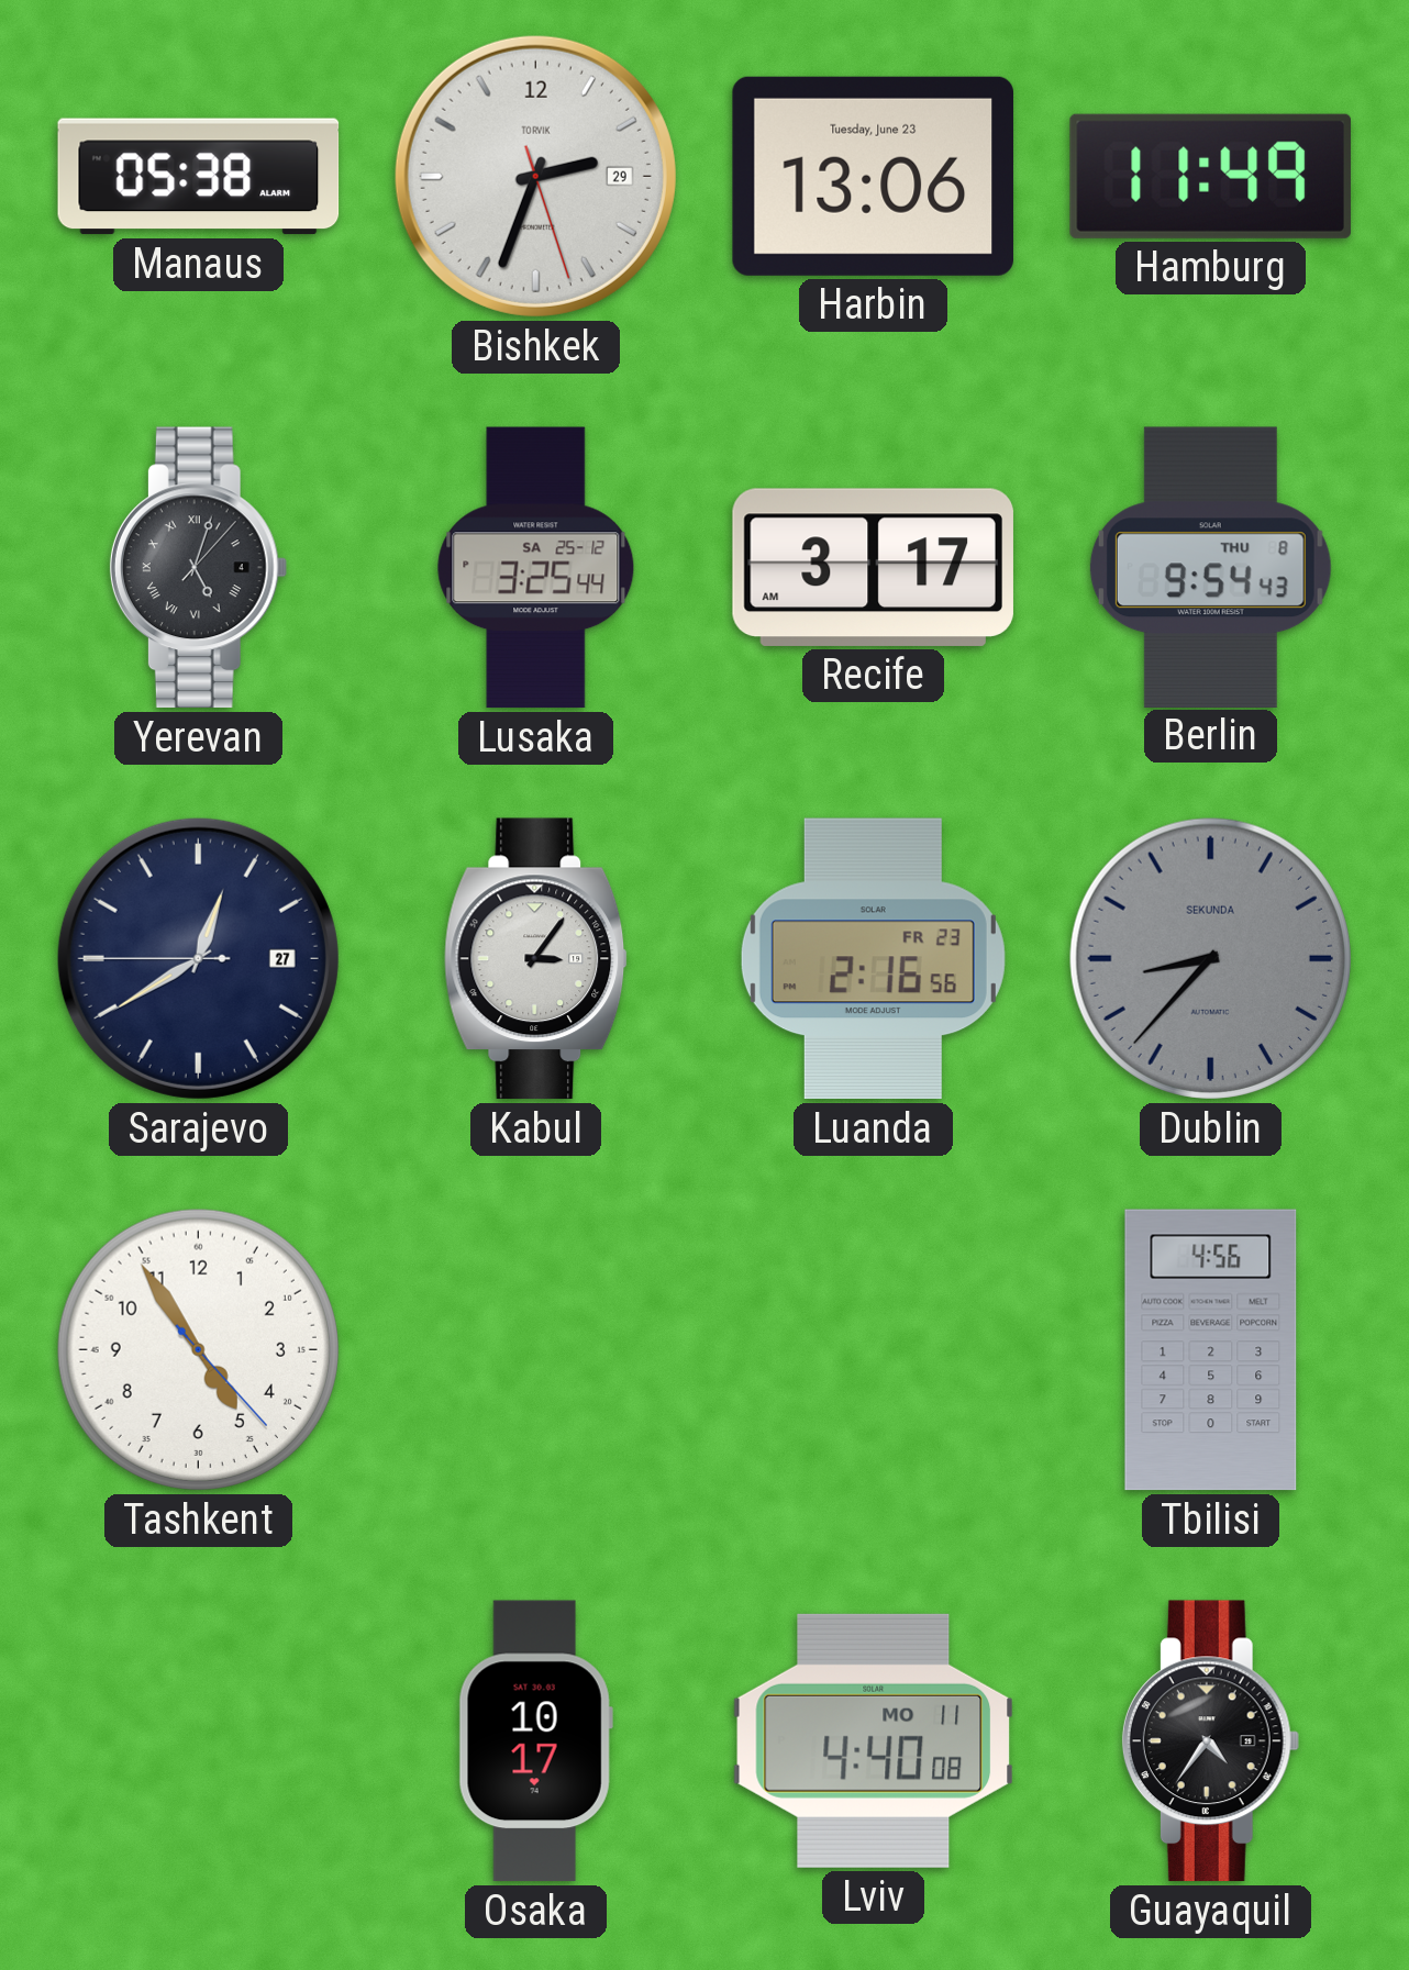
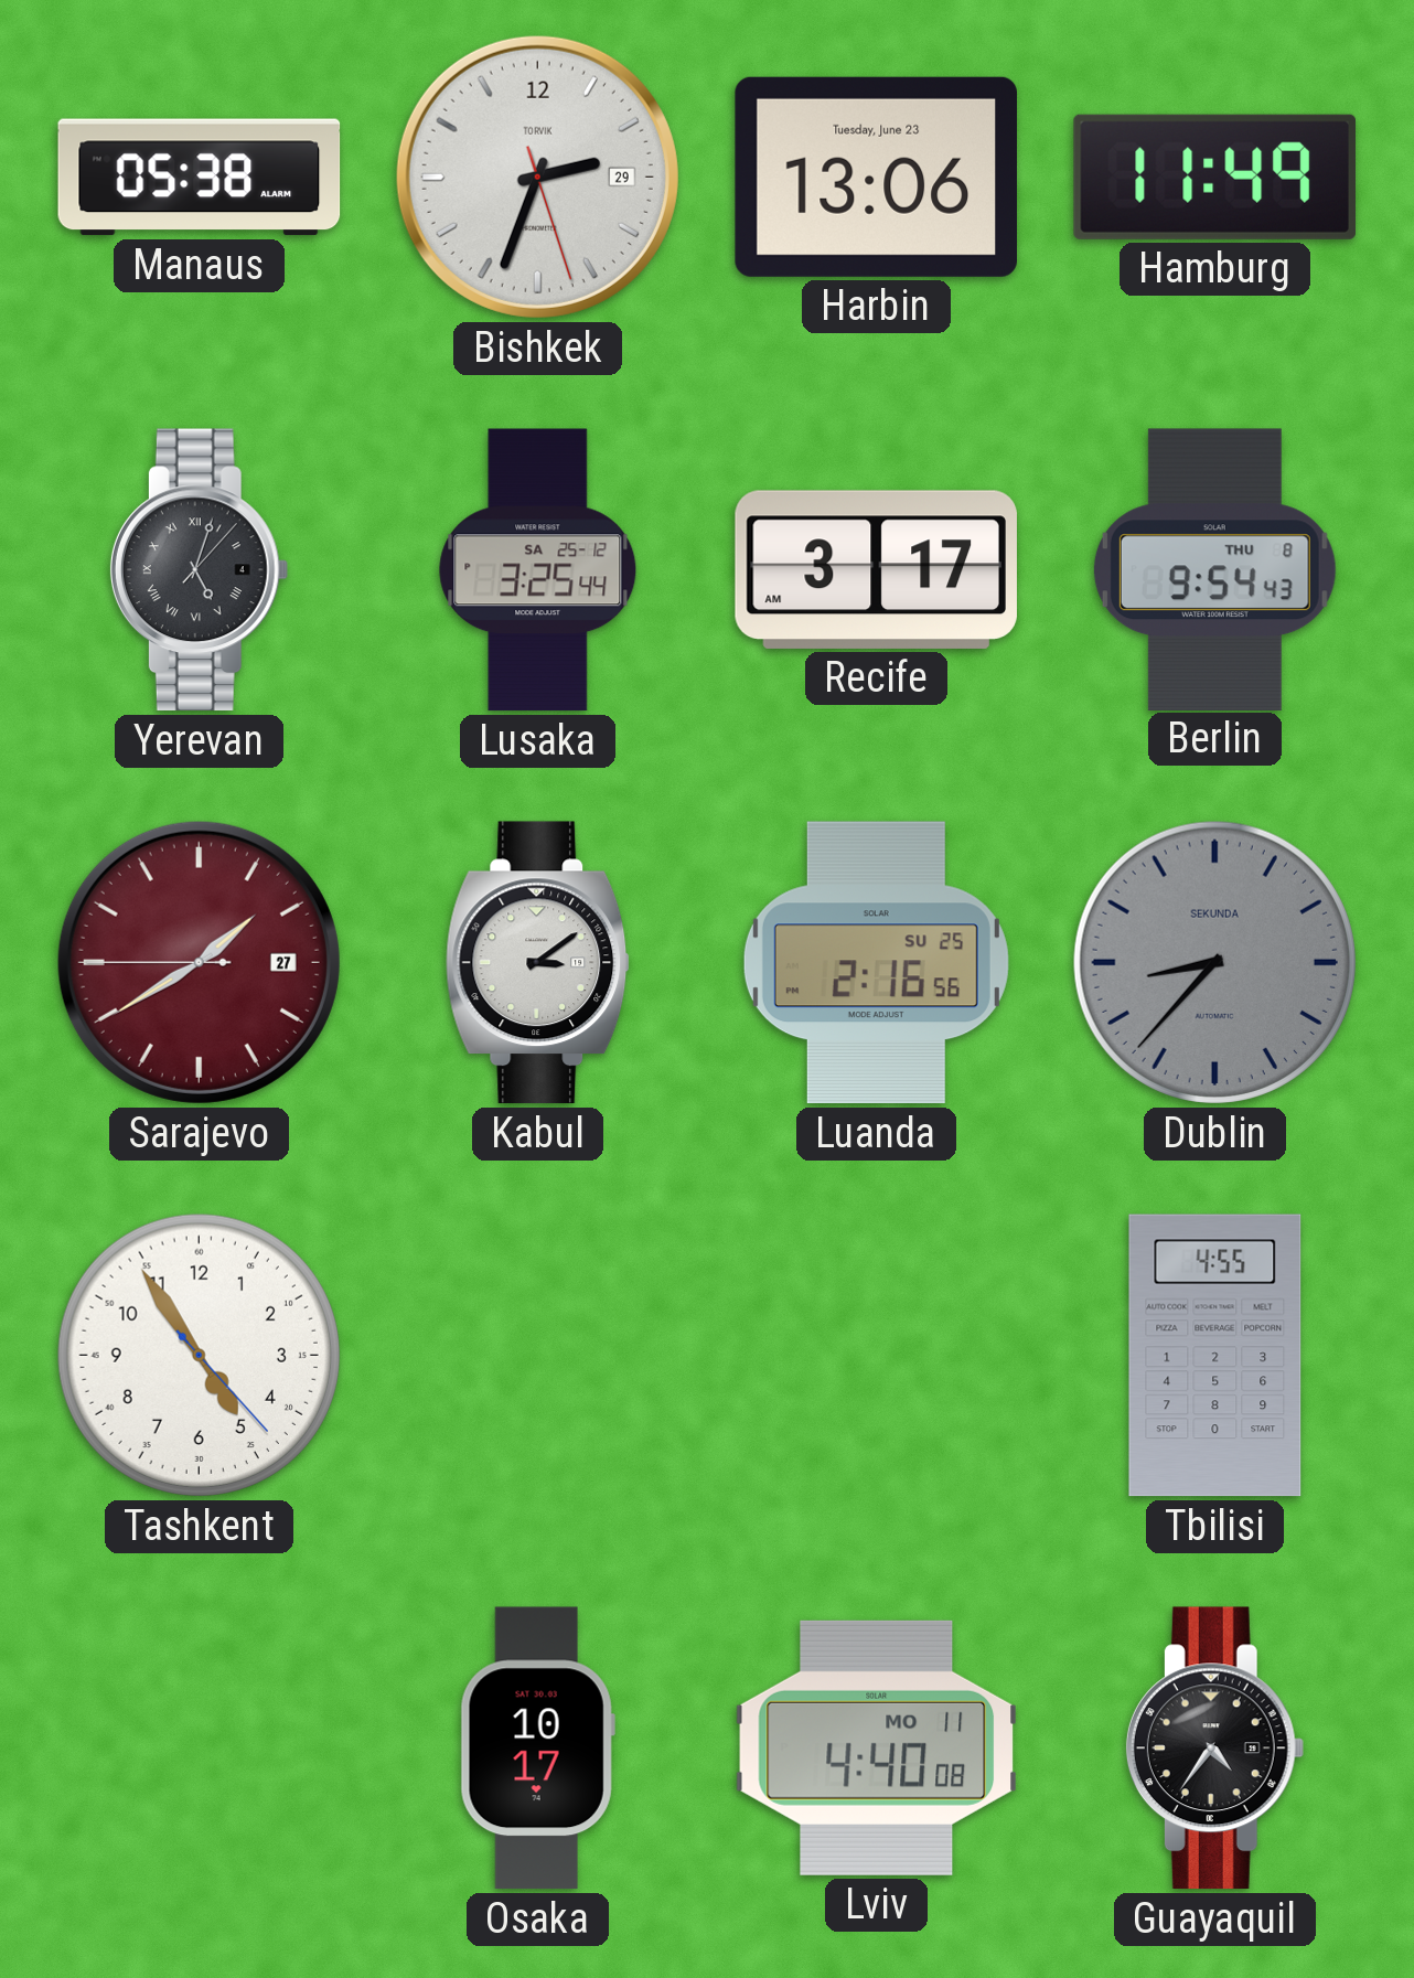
Sarajevo: 12:39 -> 1:39
Sarajevo dial: navy -> burgundy
Kabul: 3:06 -> 3:09
Luanda date: FR 23 -> SU 25
Tbilisi: 4:56 -> 4:55
